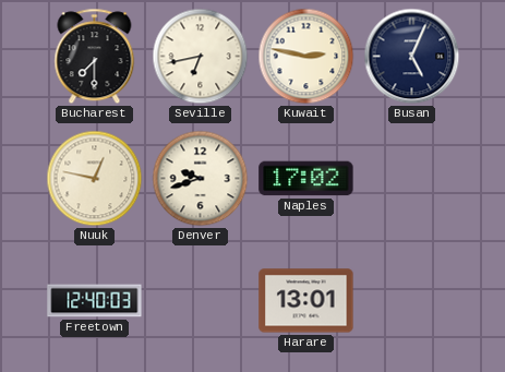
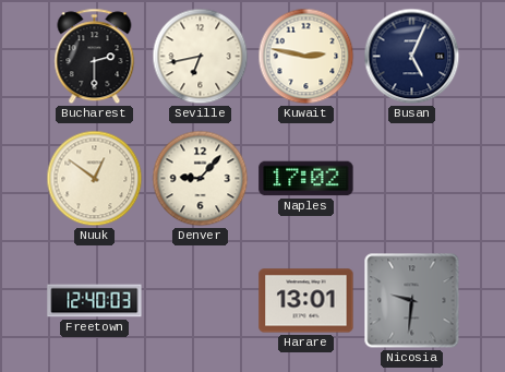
Bucharest: 7:30 -> 2:30
Nuuk: 12:47 -> 12:51
Denver: 9:42 -> 9:07
Nicosia: none -> 9:31
